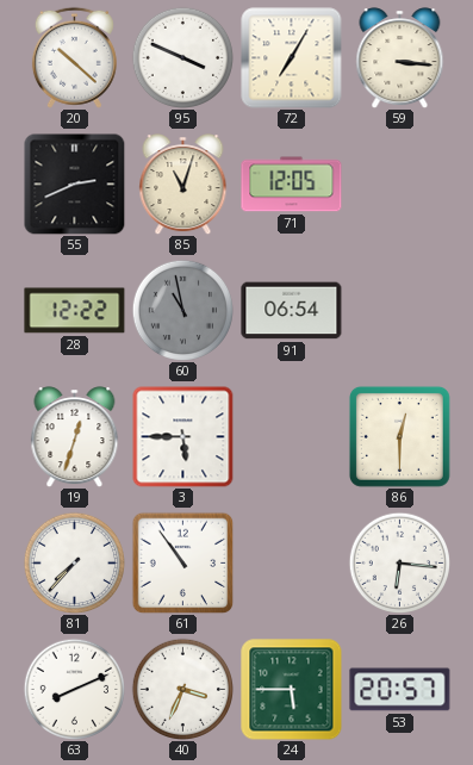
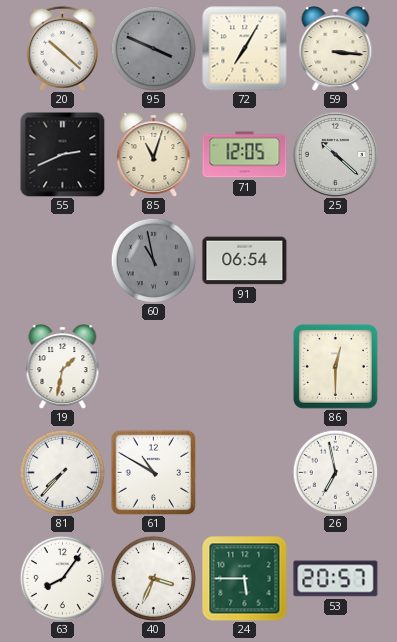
95 dial: white -> grey
25: none -> 10:22
28: 12:22 -> none
19: 12:33 -> 1:32
3: 5:45 -> none
61: 10:54 -> 10:50
26: 6:16 -> 6:58
63: 8:11 -> 8:06
